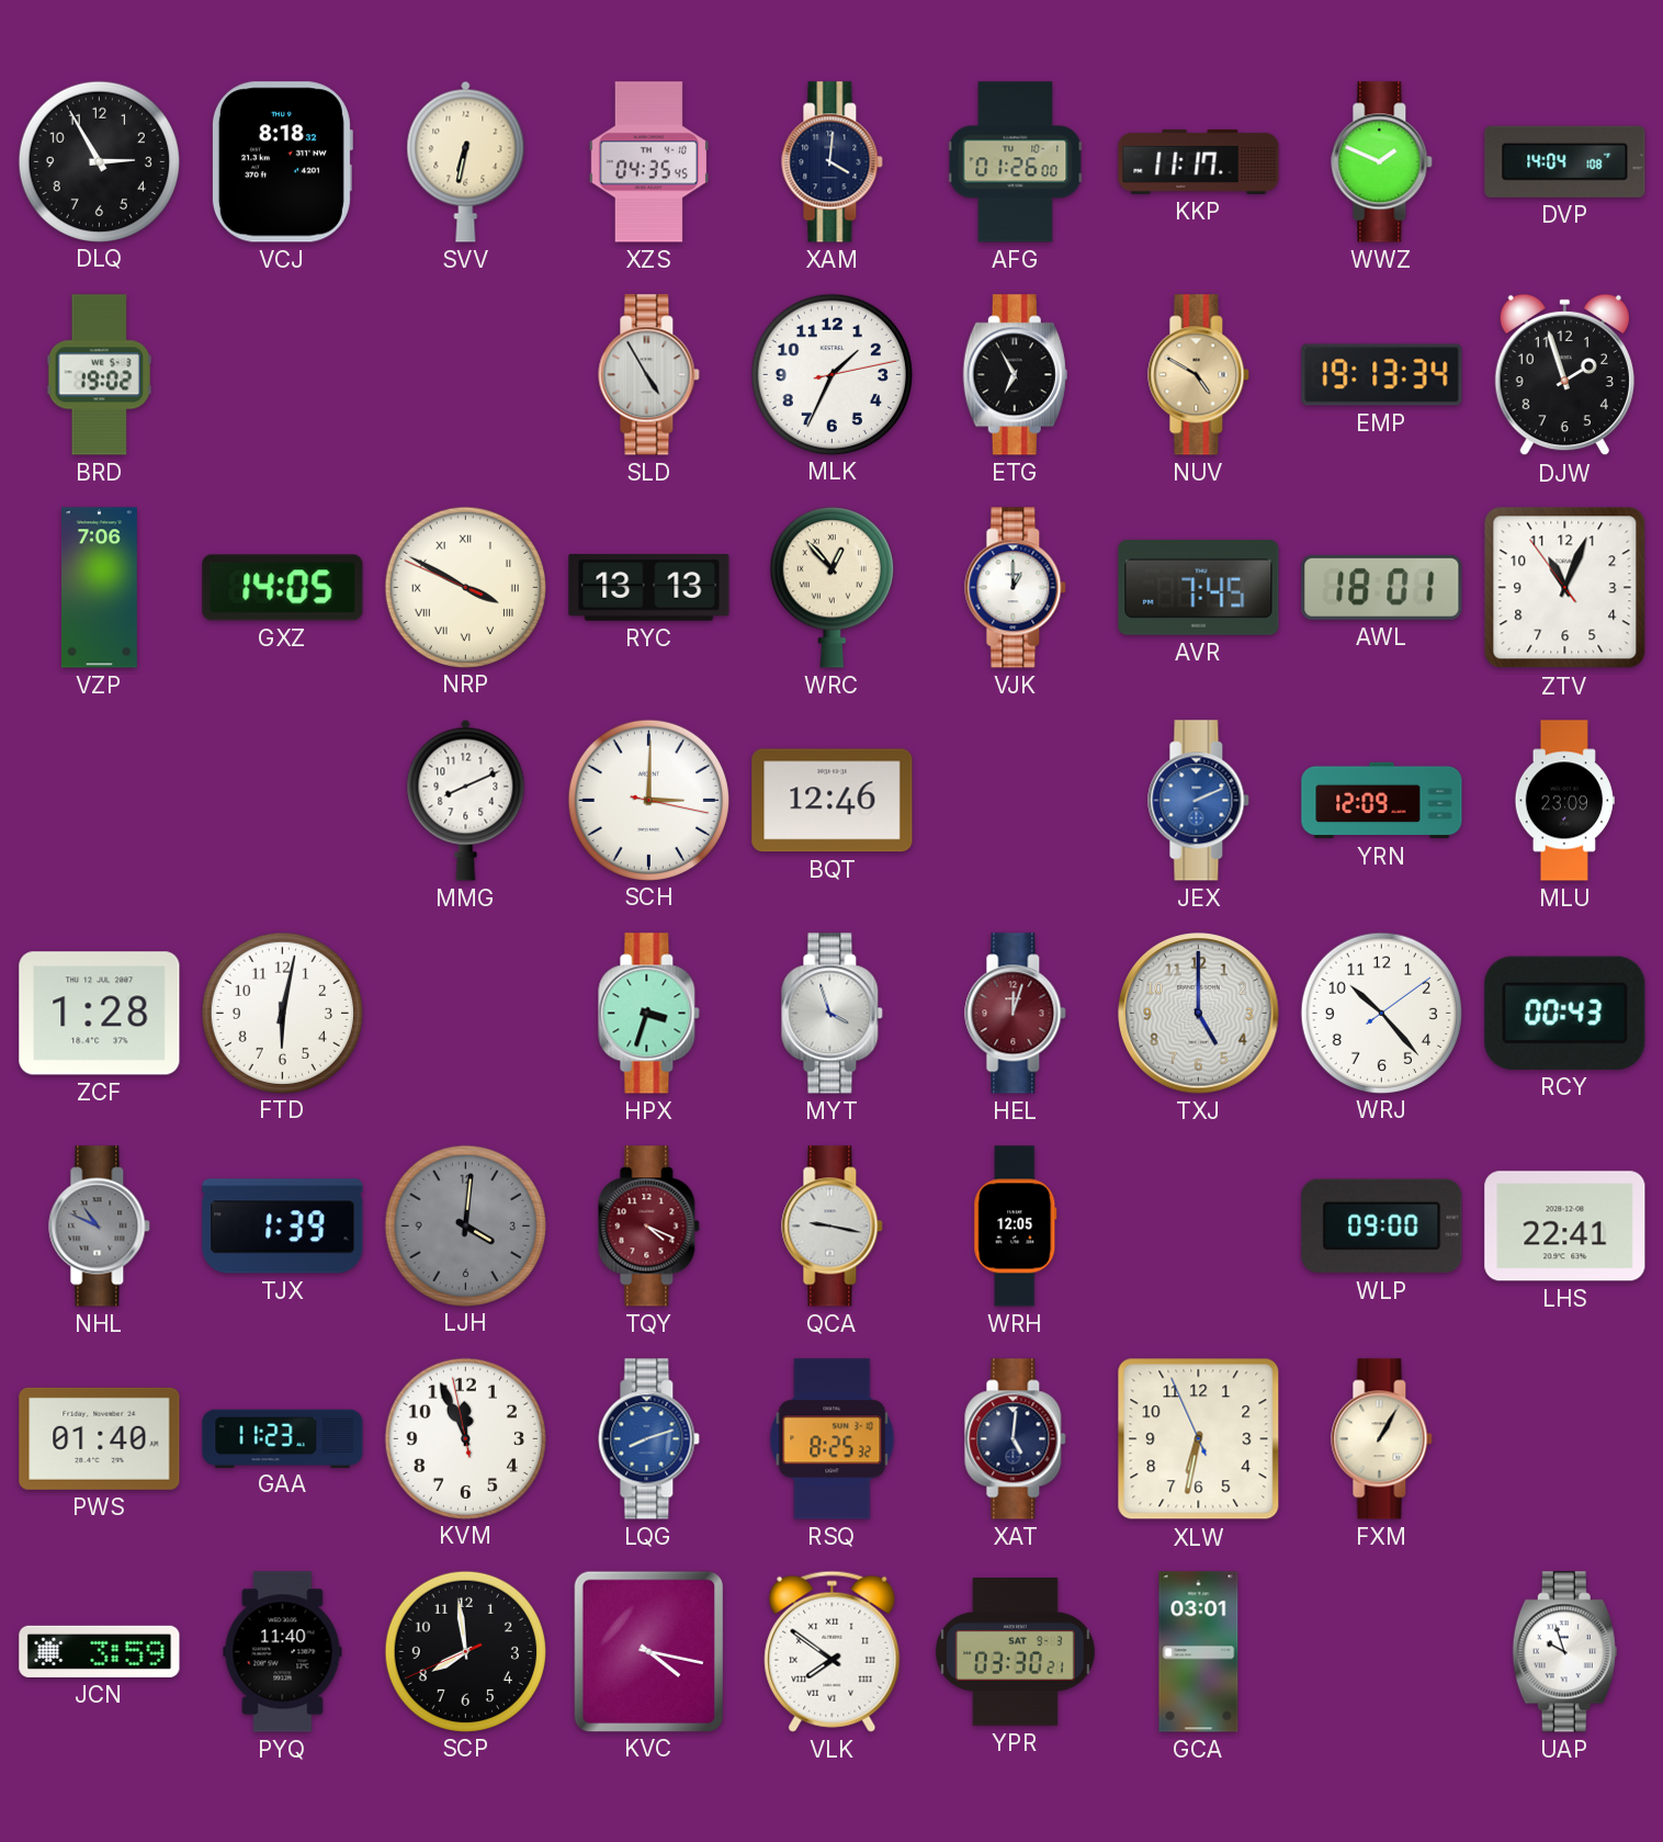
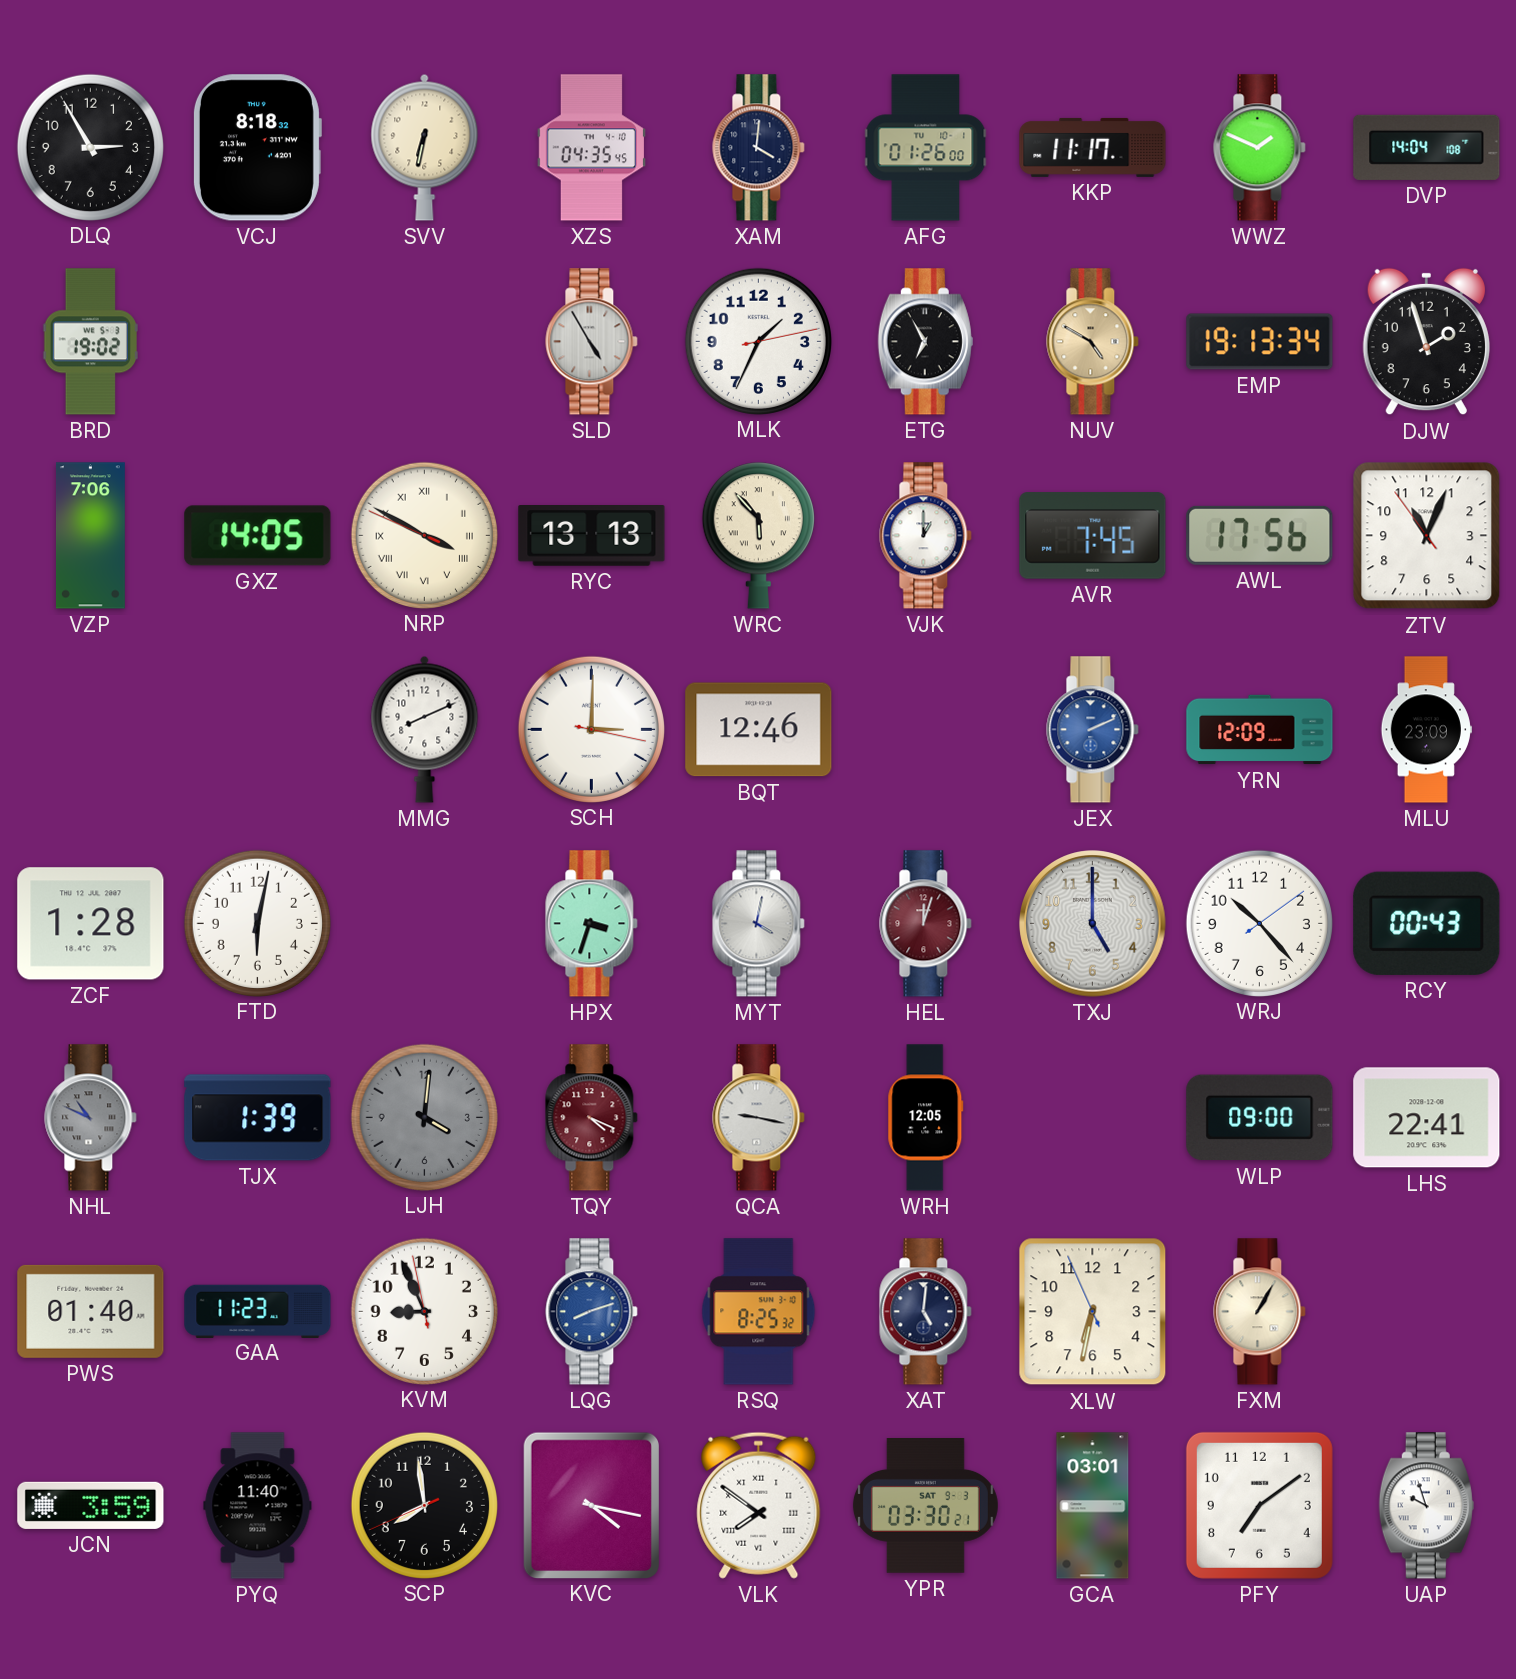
WRC: 12:53 -> 5:53
AWL: 18:01 -> 17:56
MYT: 3:57 -> 4:02
KVM: 11:55 -> 8:55
PFY: none -> 7:09
